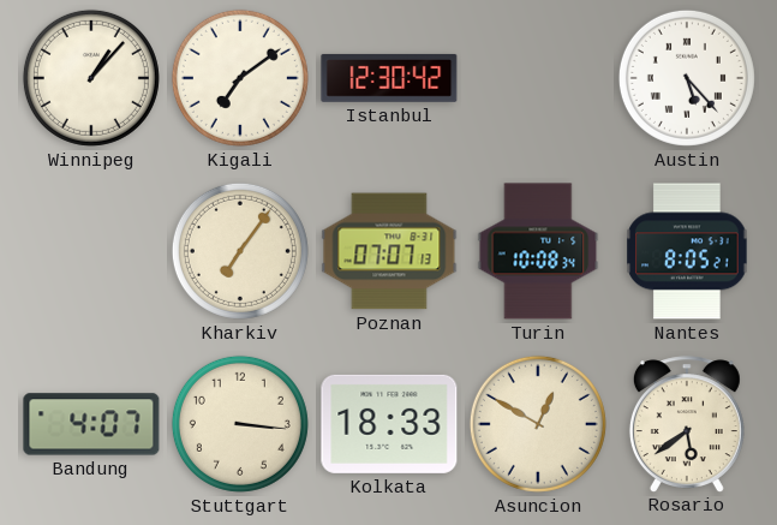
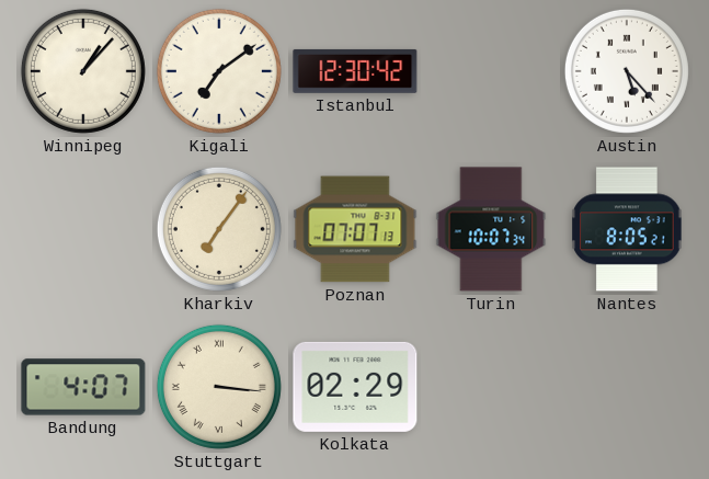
Turin: 10:08 -> 10:07
Stuttgart numerals: Arabic -> Roman
Kolkata: 18:33 -> 02:29
Asuncion: 12:50 -> none
Rosario: 5:39 -> none
